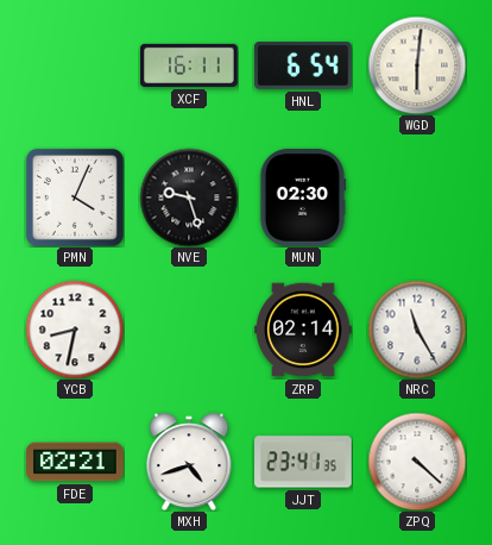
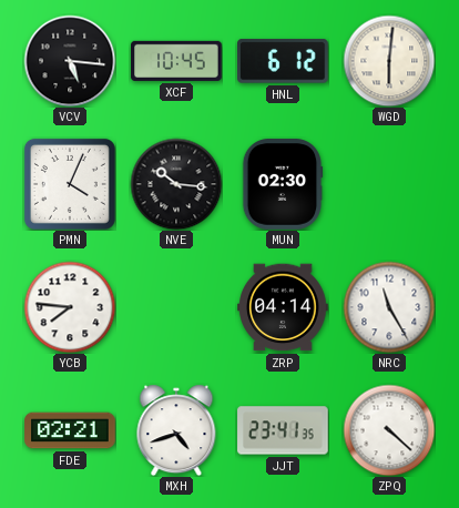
VCV: none -> 5:16
XCF: 16:11 -> 10:45
HNL: 6:54 -> 6:12
NVE: 9:27 -> 10:16
YCB: 8:32 -> 7:46
ZRP: 02:14 -> 04:14
